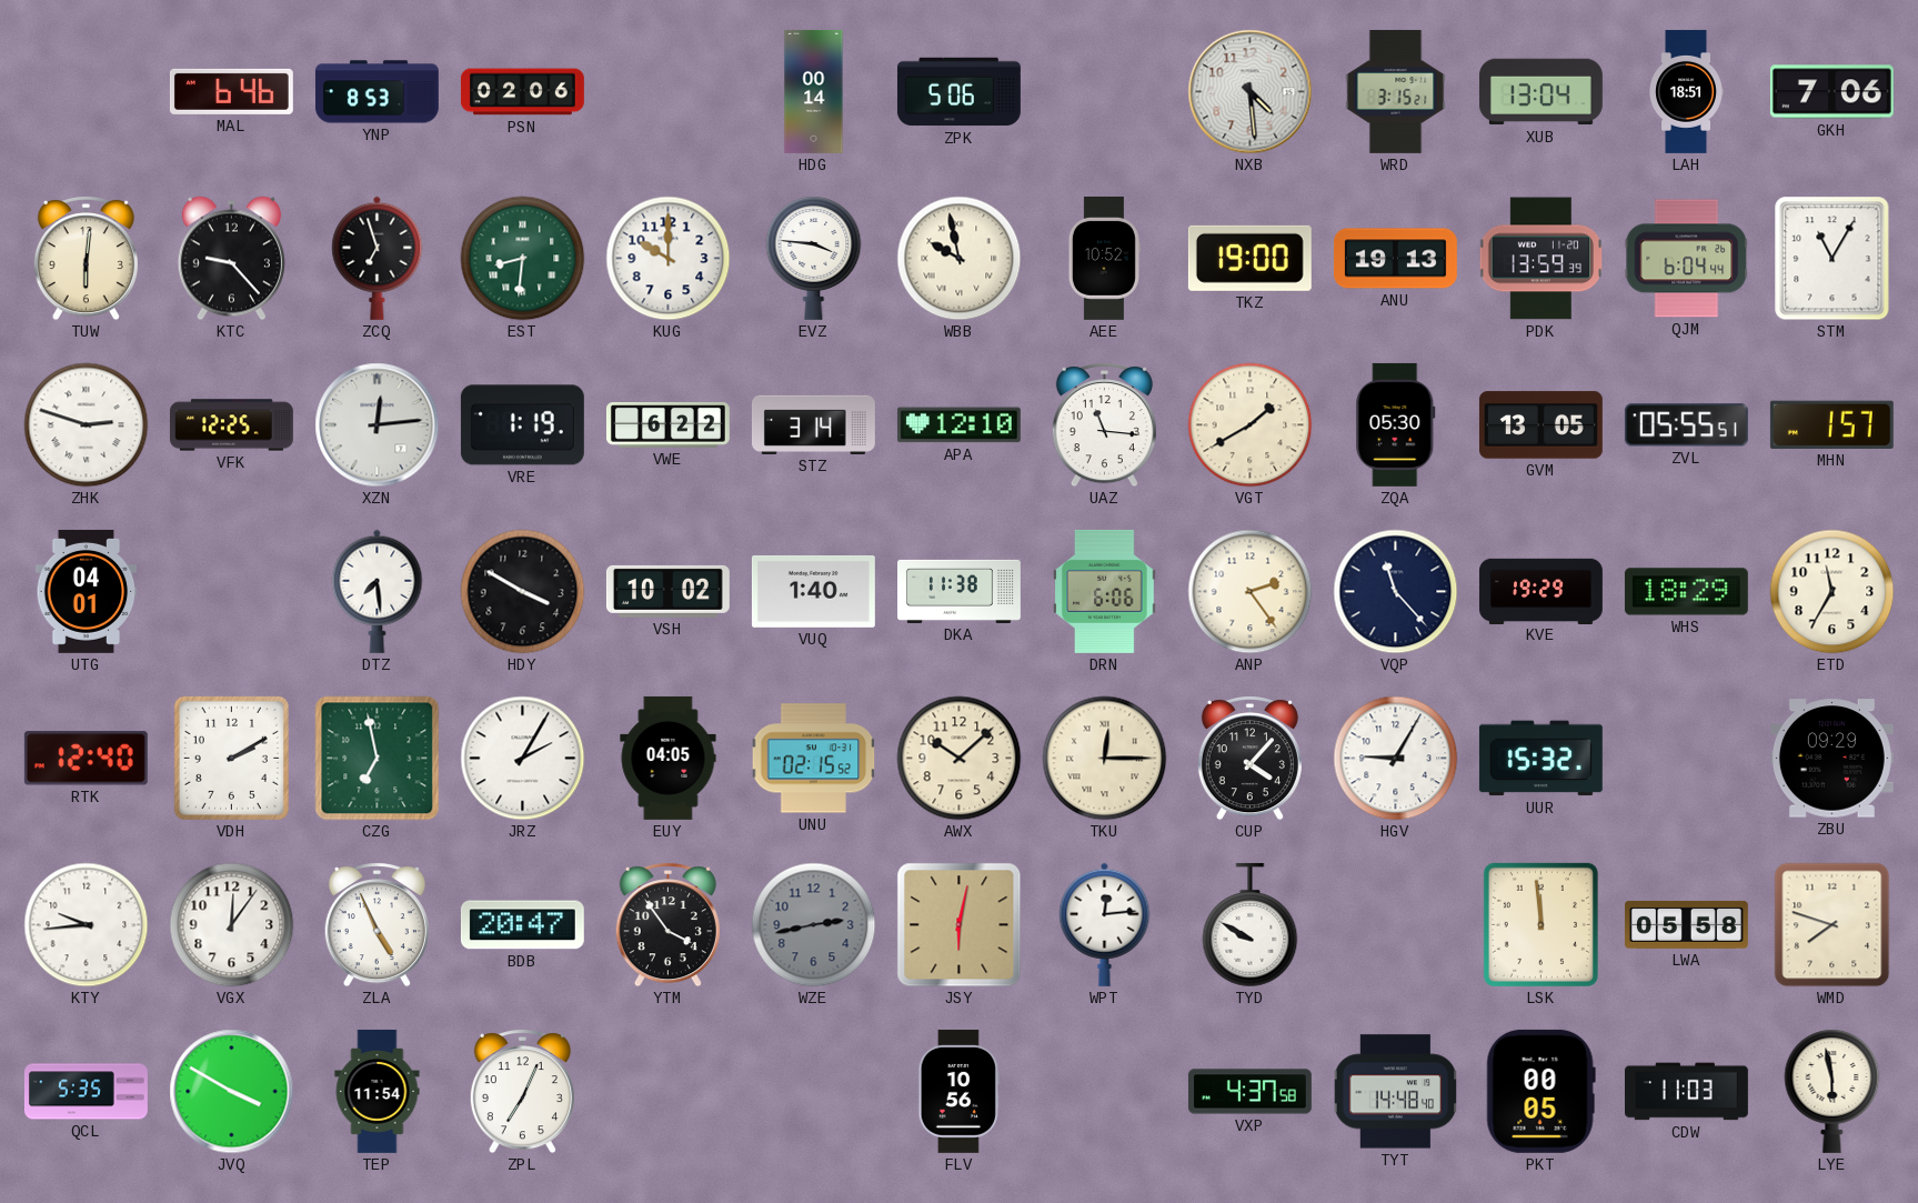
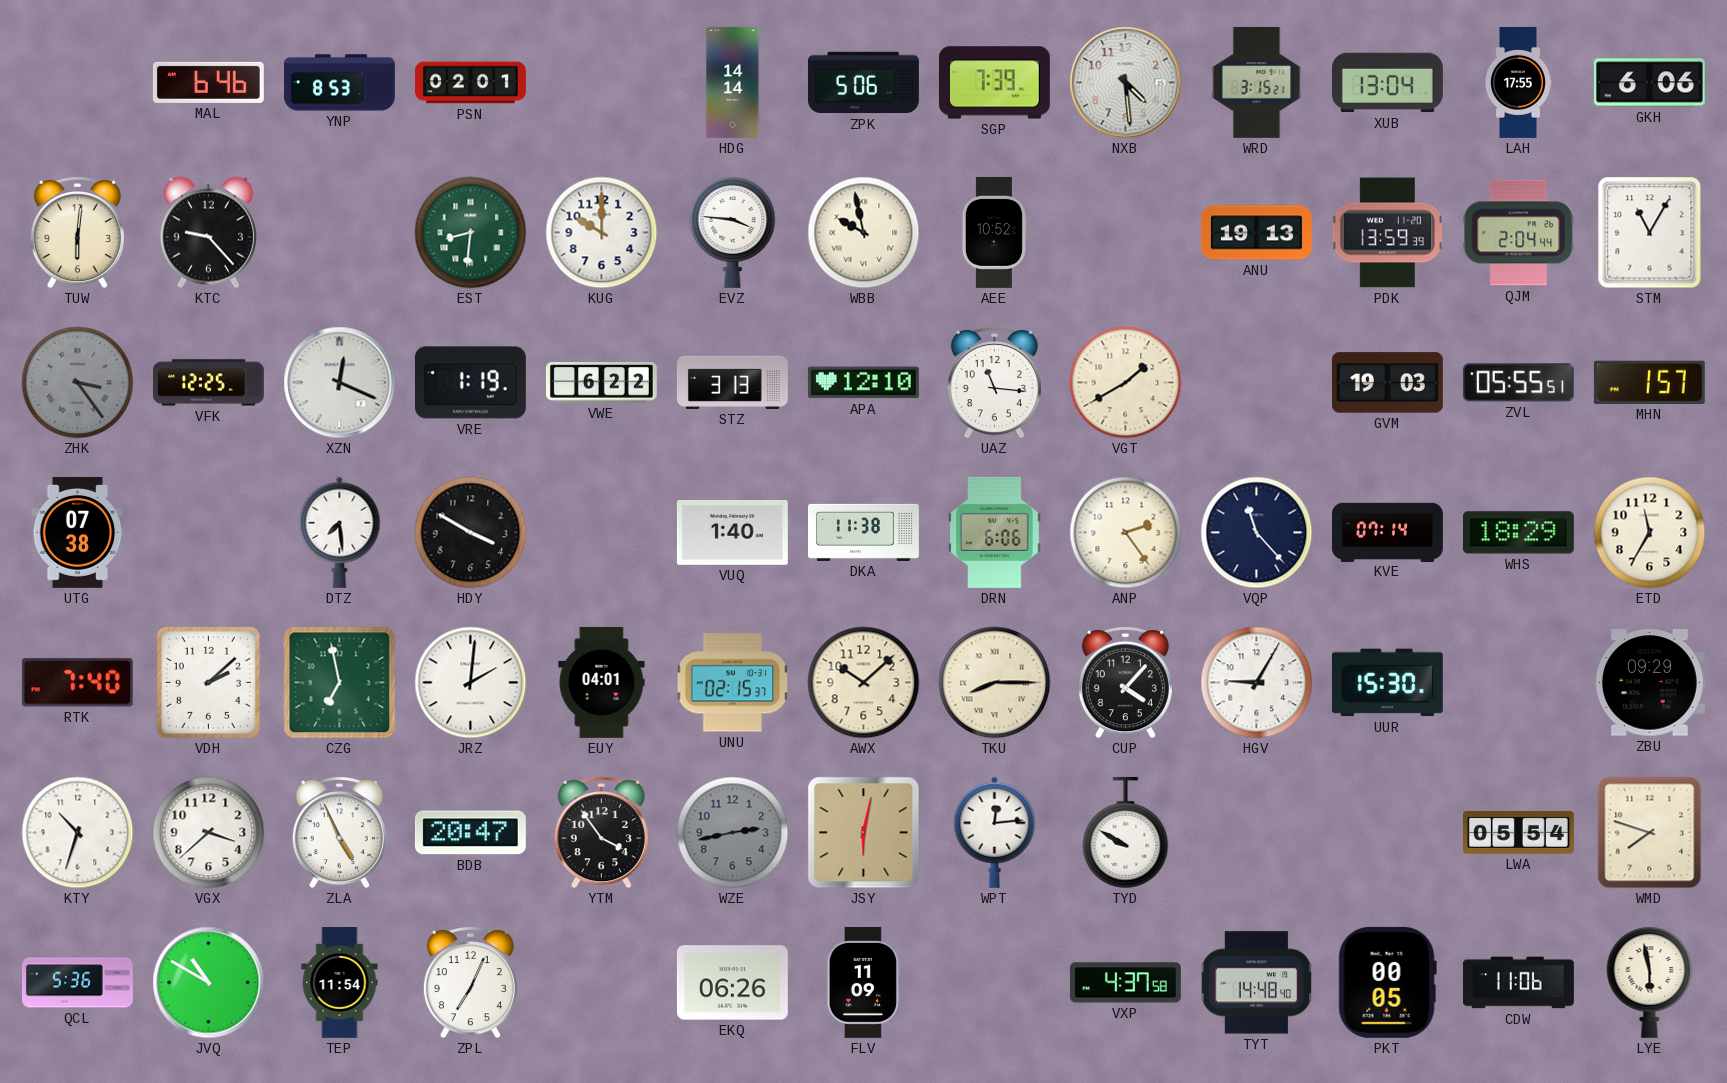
PSN: 02:06 -> 02:01
HDG: 00:14 -> 14:14
SGP: none -> 7:39
LAH: 18:51 -> 17:55
GKH: 7:06 -> 6:06
ZCQ: 6:57 -> none
TKZ: 19:00 -> none
QJM: 6:04 -> 2:04
ZHK: 2:48 -> 3:24
ZHK dial: white -> grey
XZN: 12:14 -> 12:19
STZ: 3:14 -> 3:13
ZQA: 05:30 -> none
GVM: 13:05 -> 19:03
UTG: 04:01 -> 07:38
VSH: 10:02 -> none
KVE: 19:29 -> 07:14
RTK: 12:40 -> 7:40
VDH: 2:10 -> 2:08
JRZ: 2:05 -> 2:01
EUY: 04:05 -> 04:01
UNU: 02:15:52 -> 02:15:37
TKU: 12:15 -> 8:15
UUR: 15:32 -> 15:30
KTY: 9:44 -> 10:33
VGX: 12:06 -> 3:38
LSK: 11:59 -> none
LWA: 05:58 -> 05:54
QCL: 5:35 -> 5:36
JVQ: 3:50 -> 10:50
EKQ: none -> 06:26
FLV: 10:56 -> 11:09
CDW: 11:03 -> 11:06
